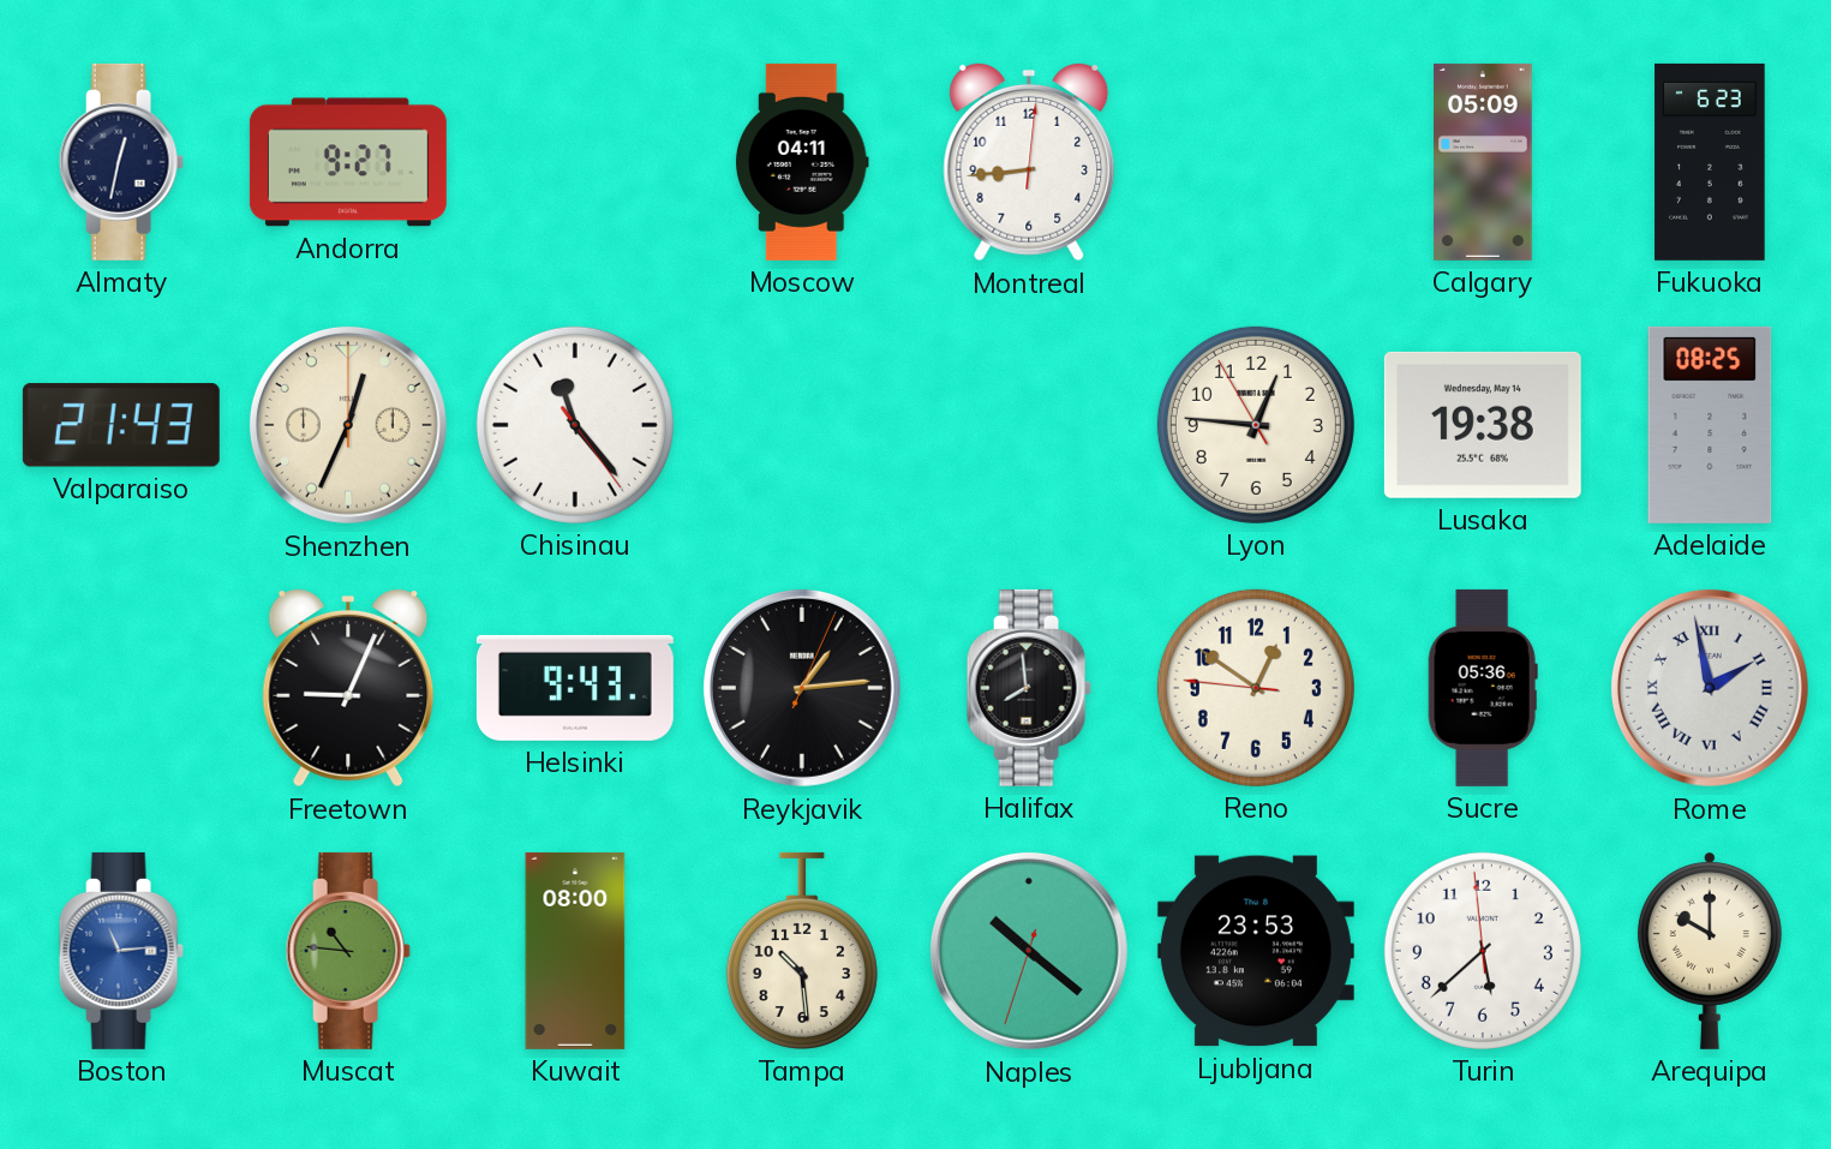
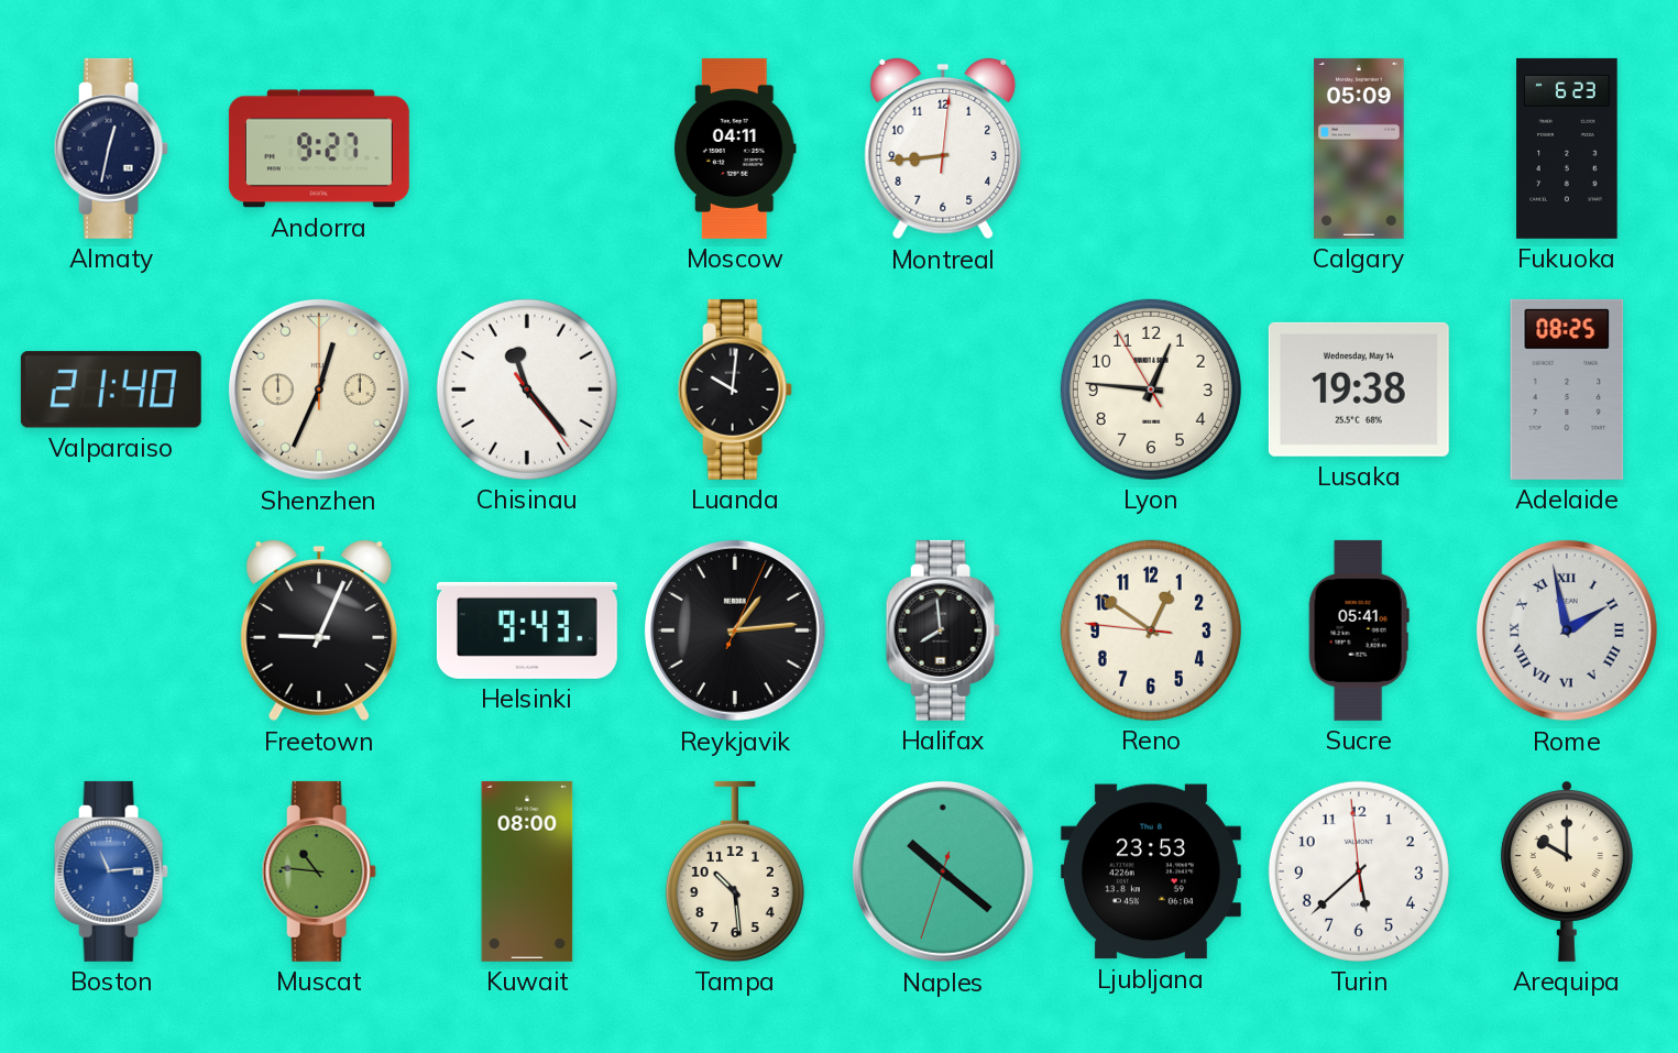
Valparaiso: 21:43 -> 21:40
Luanda: none -> 10:01
Sucre: 05:36 -> 05:41
